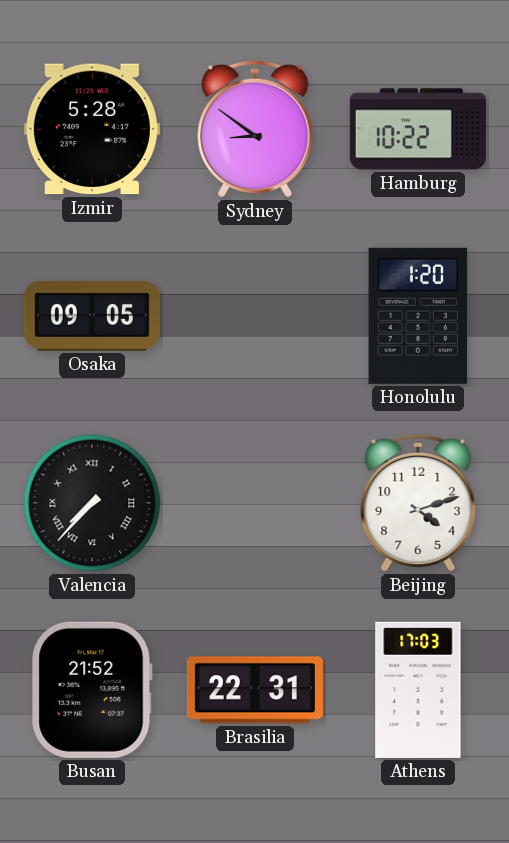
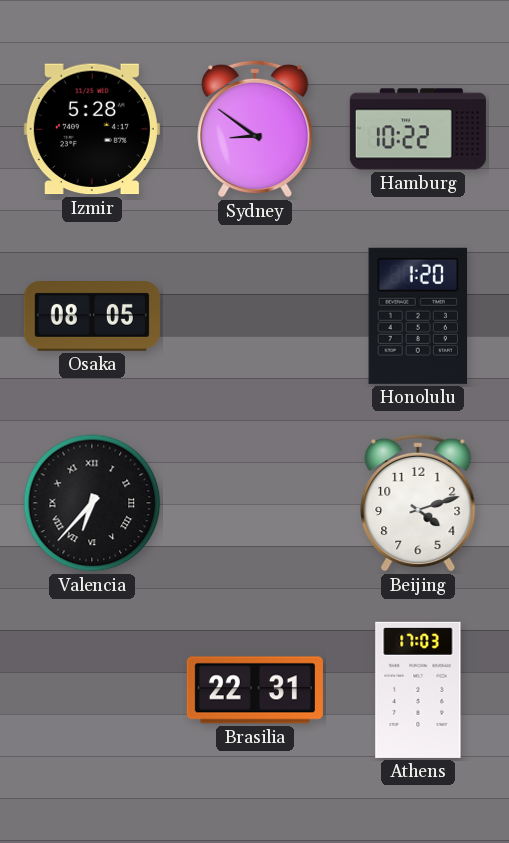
Osaka: 09:05 -> 08:05
Valencia: 7:37 -> 6:37
Busan: 21:52 -> none
